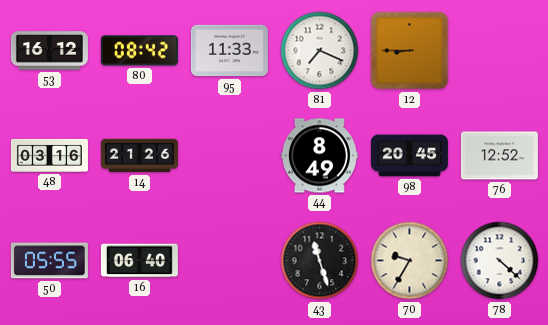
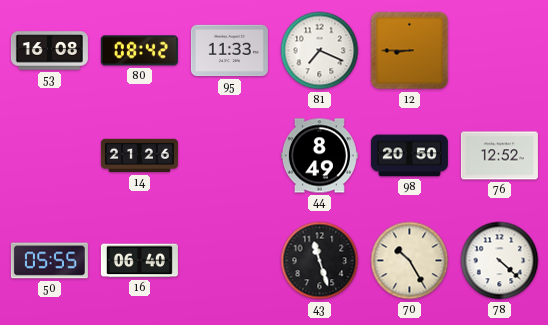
53: 16:12 -> 16:08
48: 03:16 -> none
98: 20:45 -> 20:50
70: 9:35 -> 10:25
